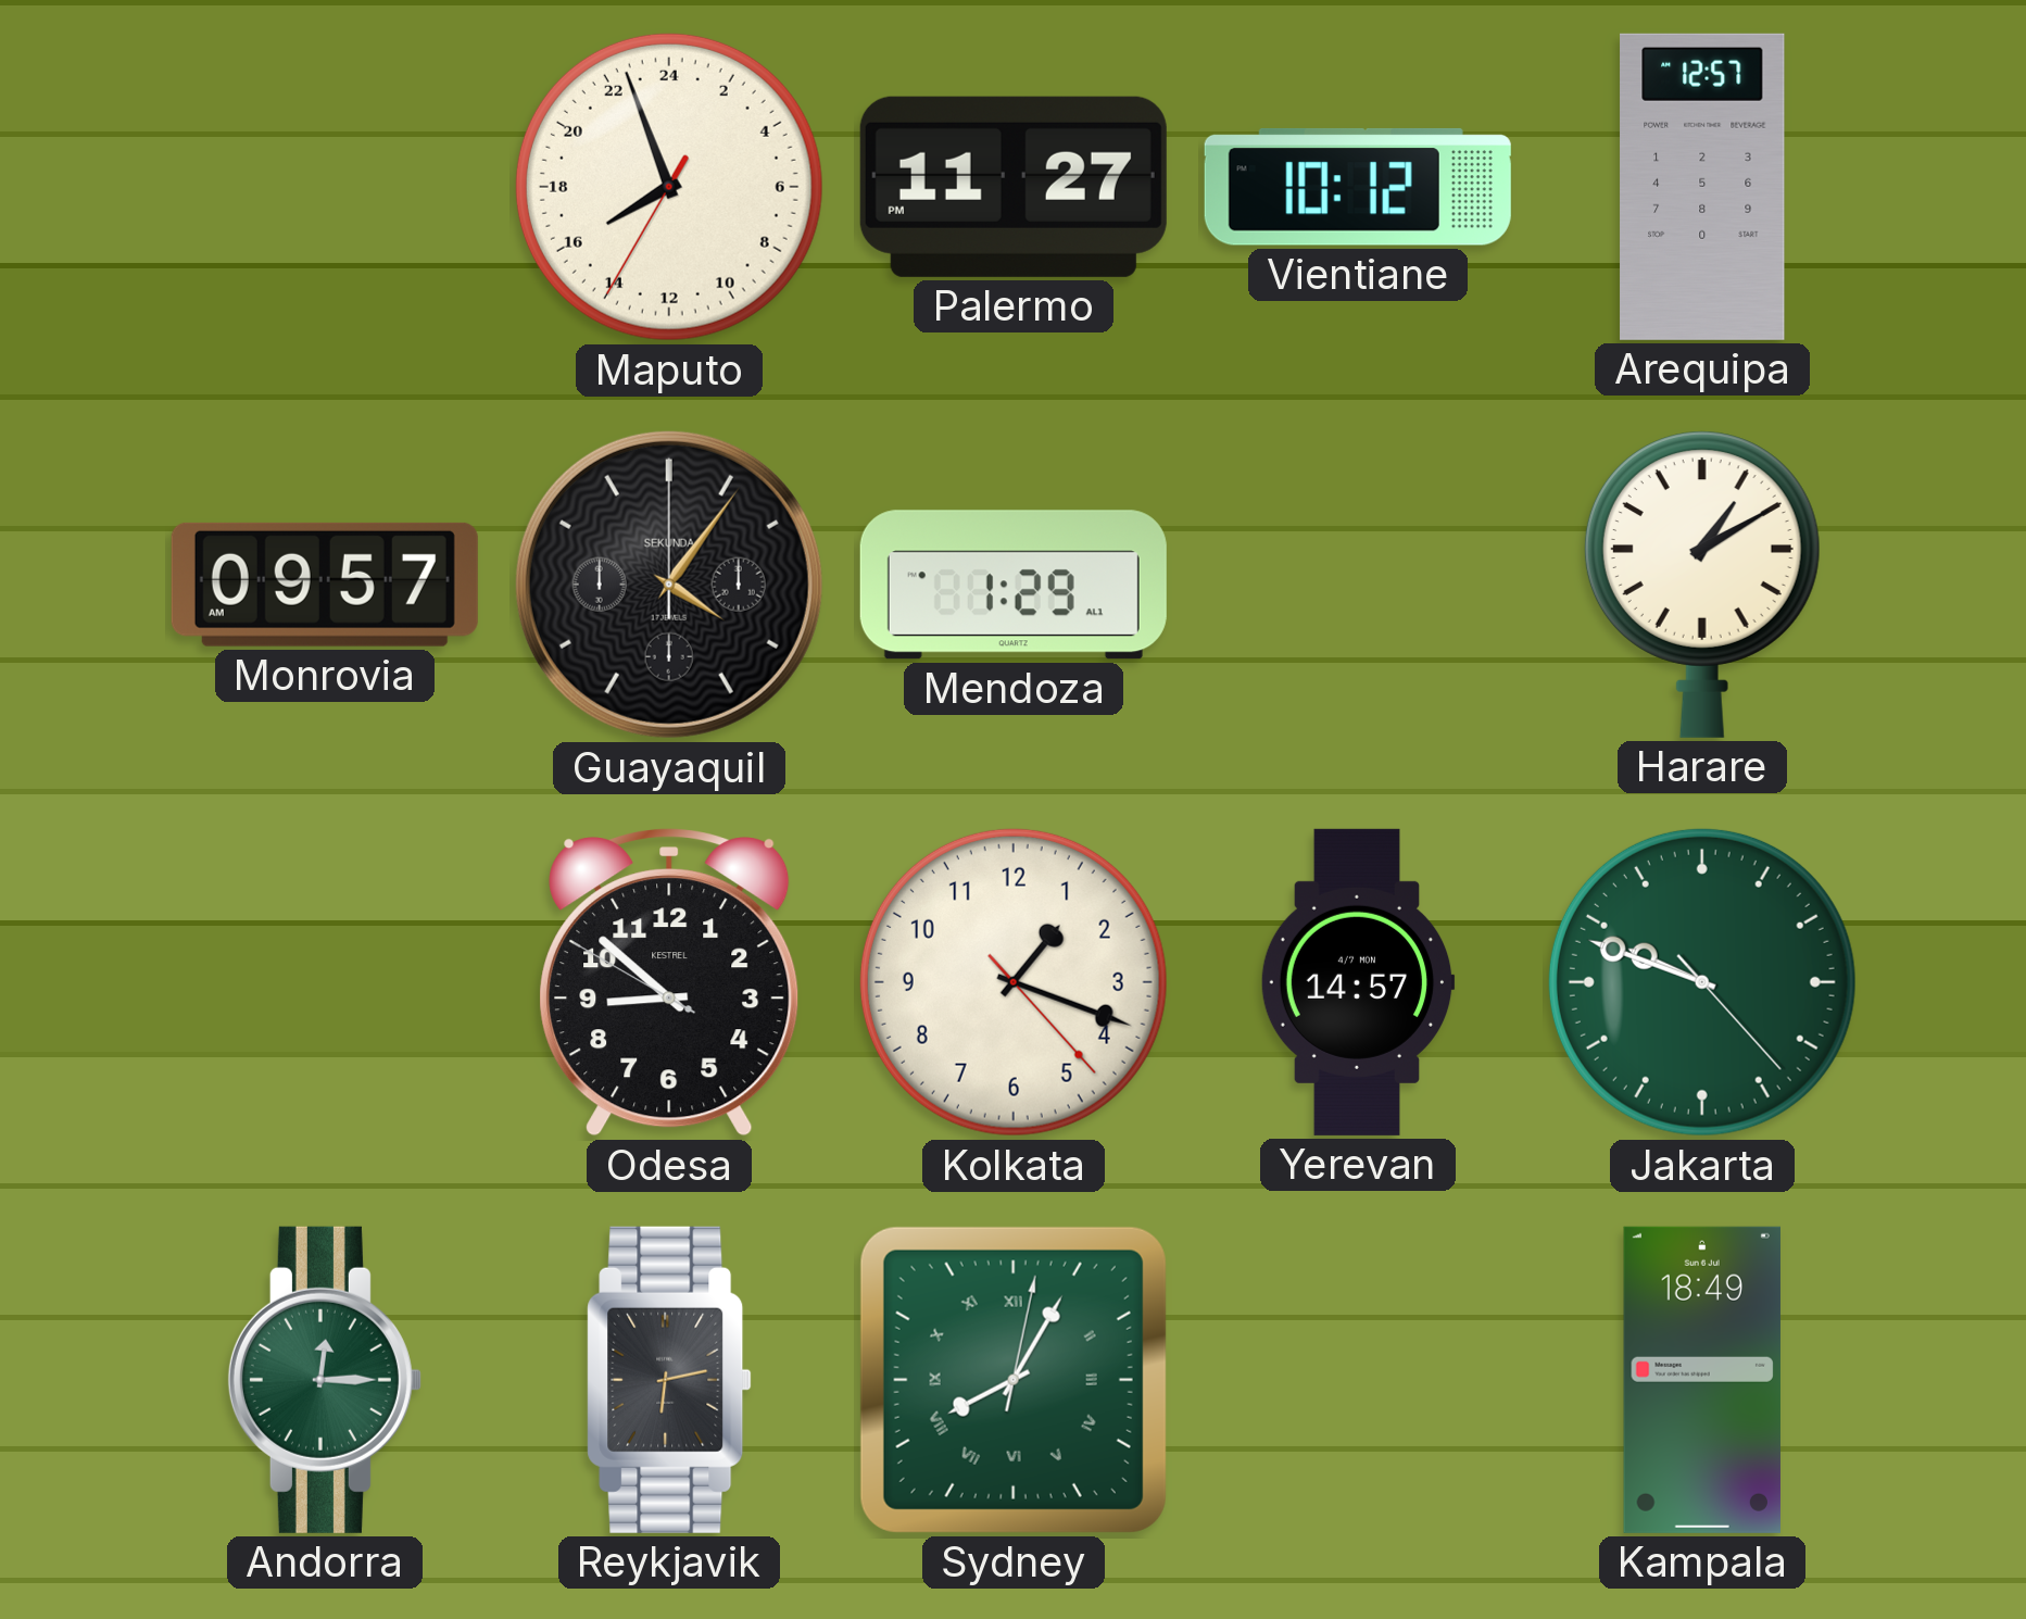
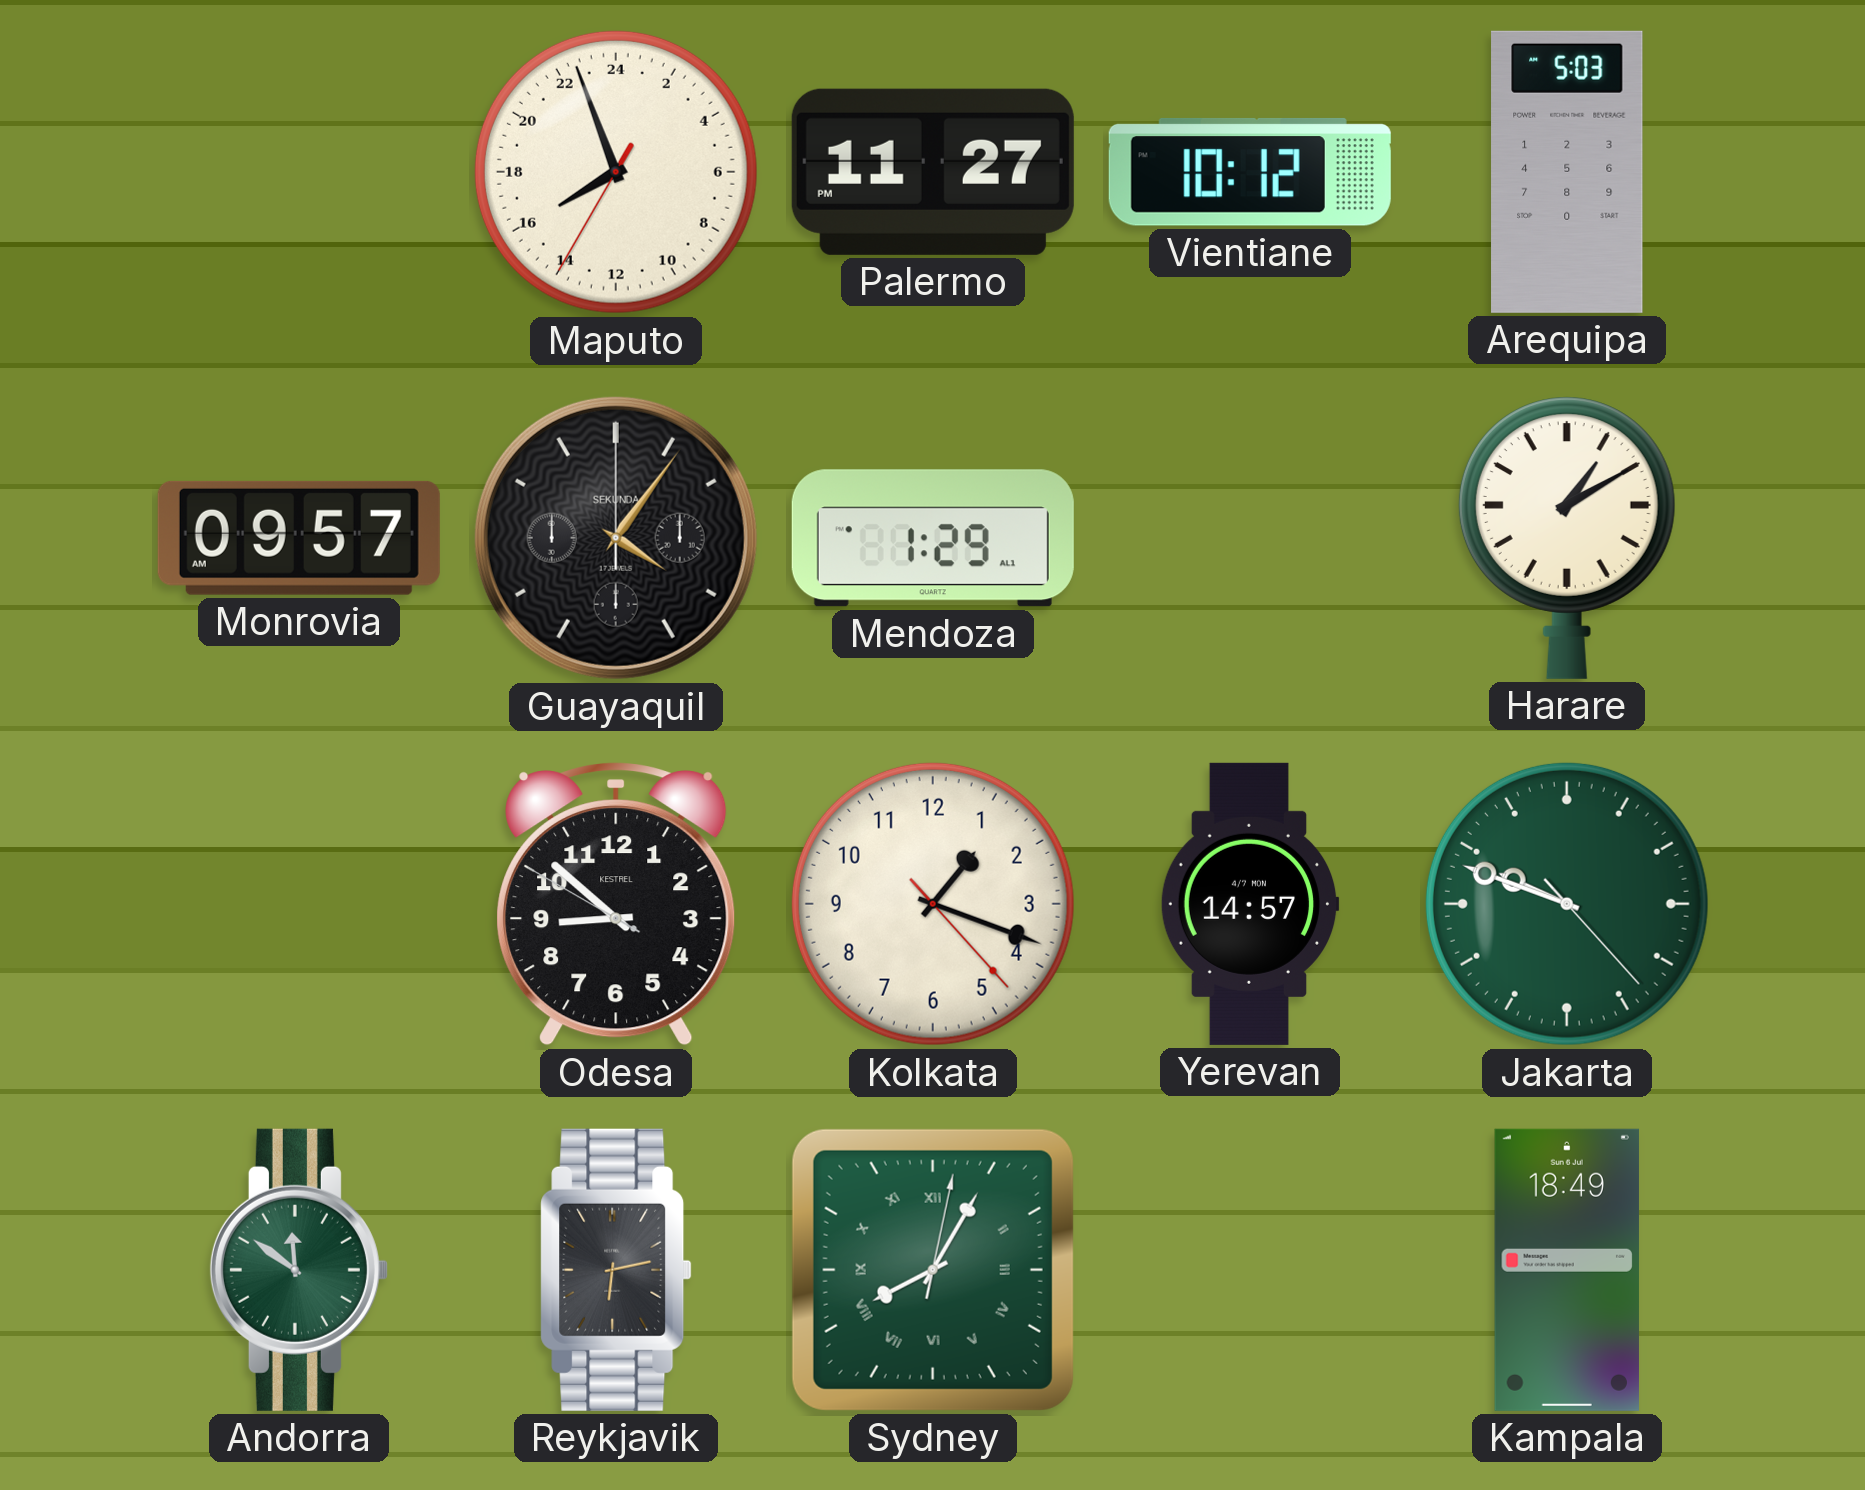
Arequipa: 12:57 -> 5:03
Andorra: 12:15 -> 11:51
